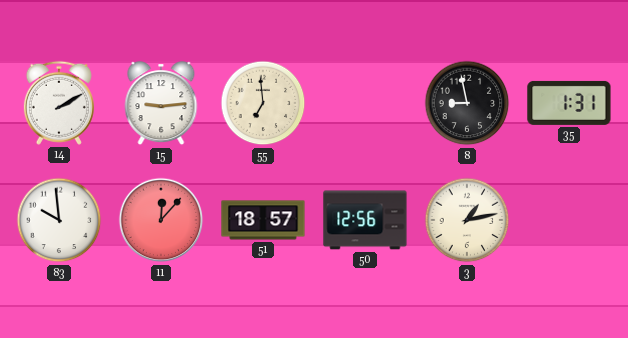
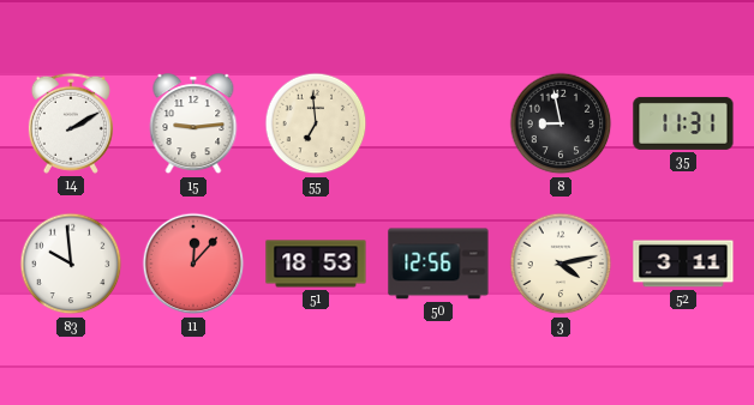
35: 1:31 -> 11:31
51: 18:57 -> 18:53
3: 1:13 -> 4:13
52: none -> 3:11
